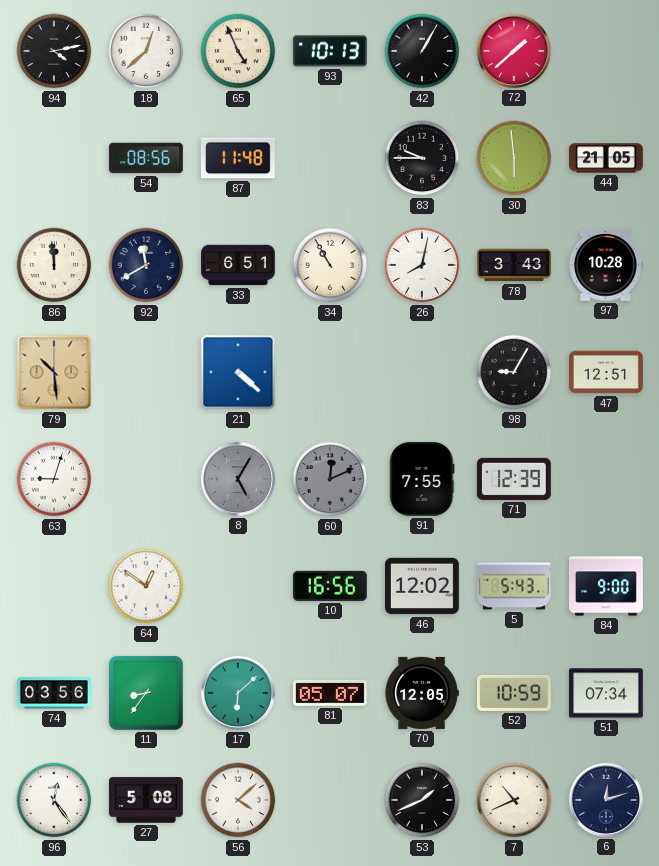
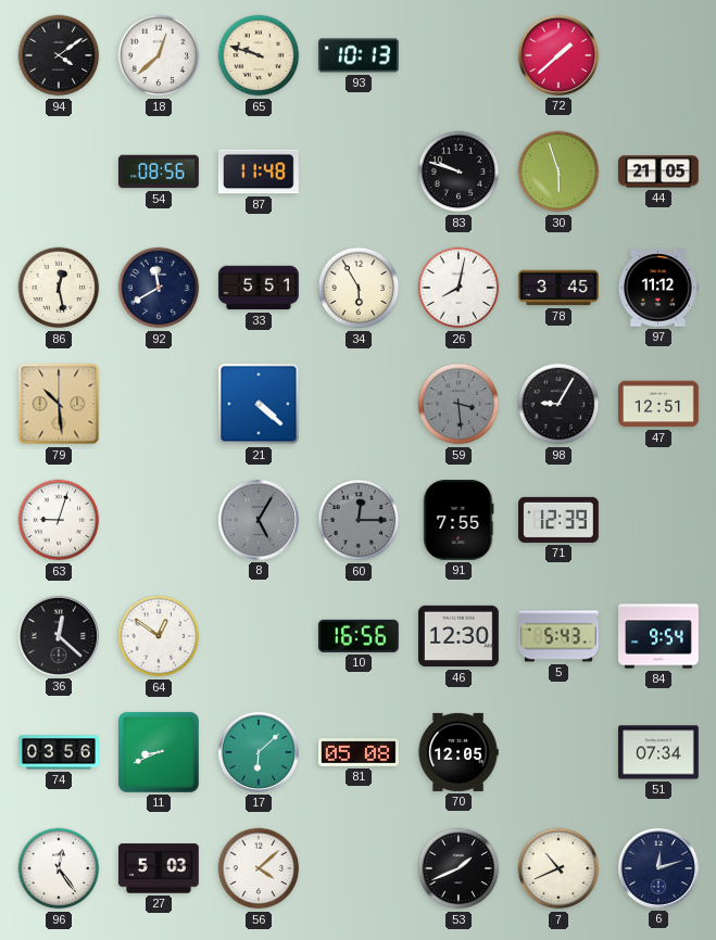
94: 4:13 -> 4:09
65: 4:56 -> 9:48
42: 1:05 -> none
83: 9:45 -> 9:48
30: 5:59 -> 5:57
86: 11:59 -> 12:28
33: 6:51 -> 5:51
34: 10:55 -> 5:55
78: 3:43 -> 3:45
97: 10:28 -> 11:12
59: none -> 3:29
60: 12:11 -> 12:15
36: none -> 12:22
46: 12:02 -> 12:30
84: 9:00 -> 9:54
11: 8:36 -> 8:41
81: 05:07 -> 05:08
52: 10:59 -> none
27: 5:08 -> 5:03
